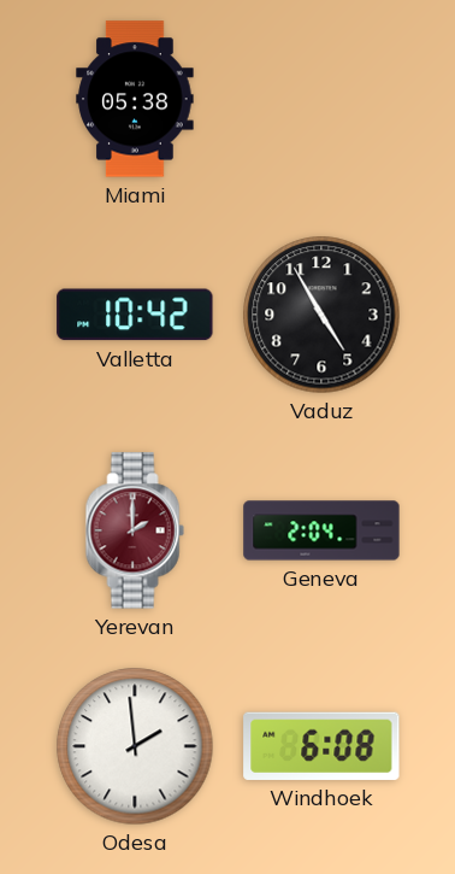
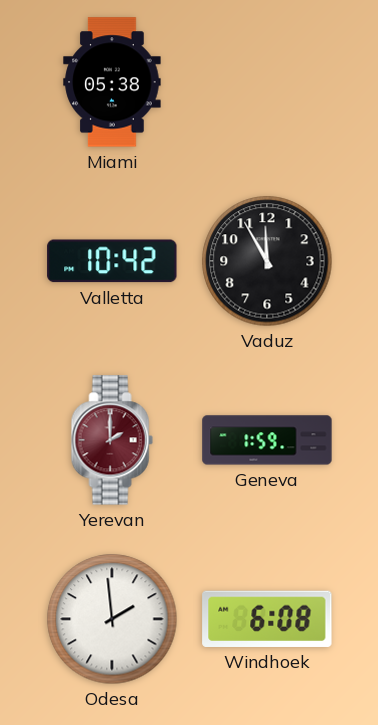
Vaduz: 4:55 -> 11:55
Geneva: 2:04 -> 1:59
